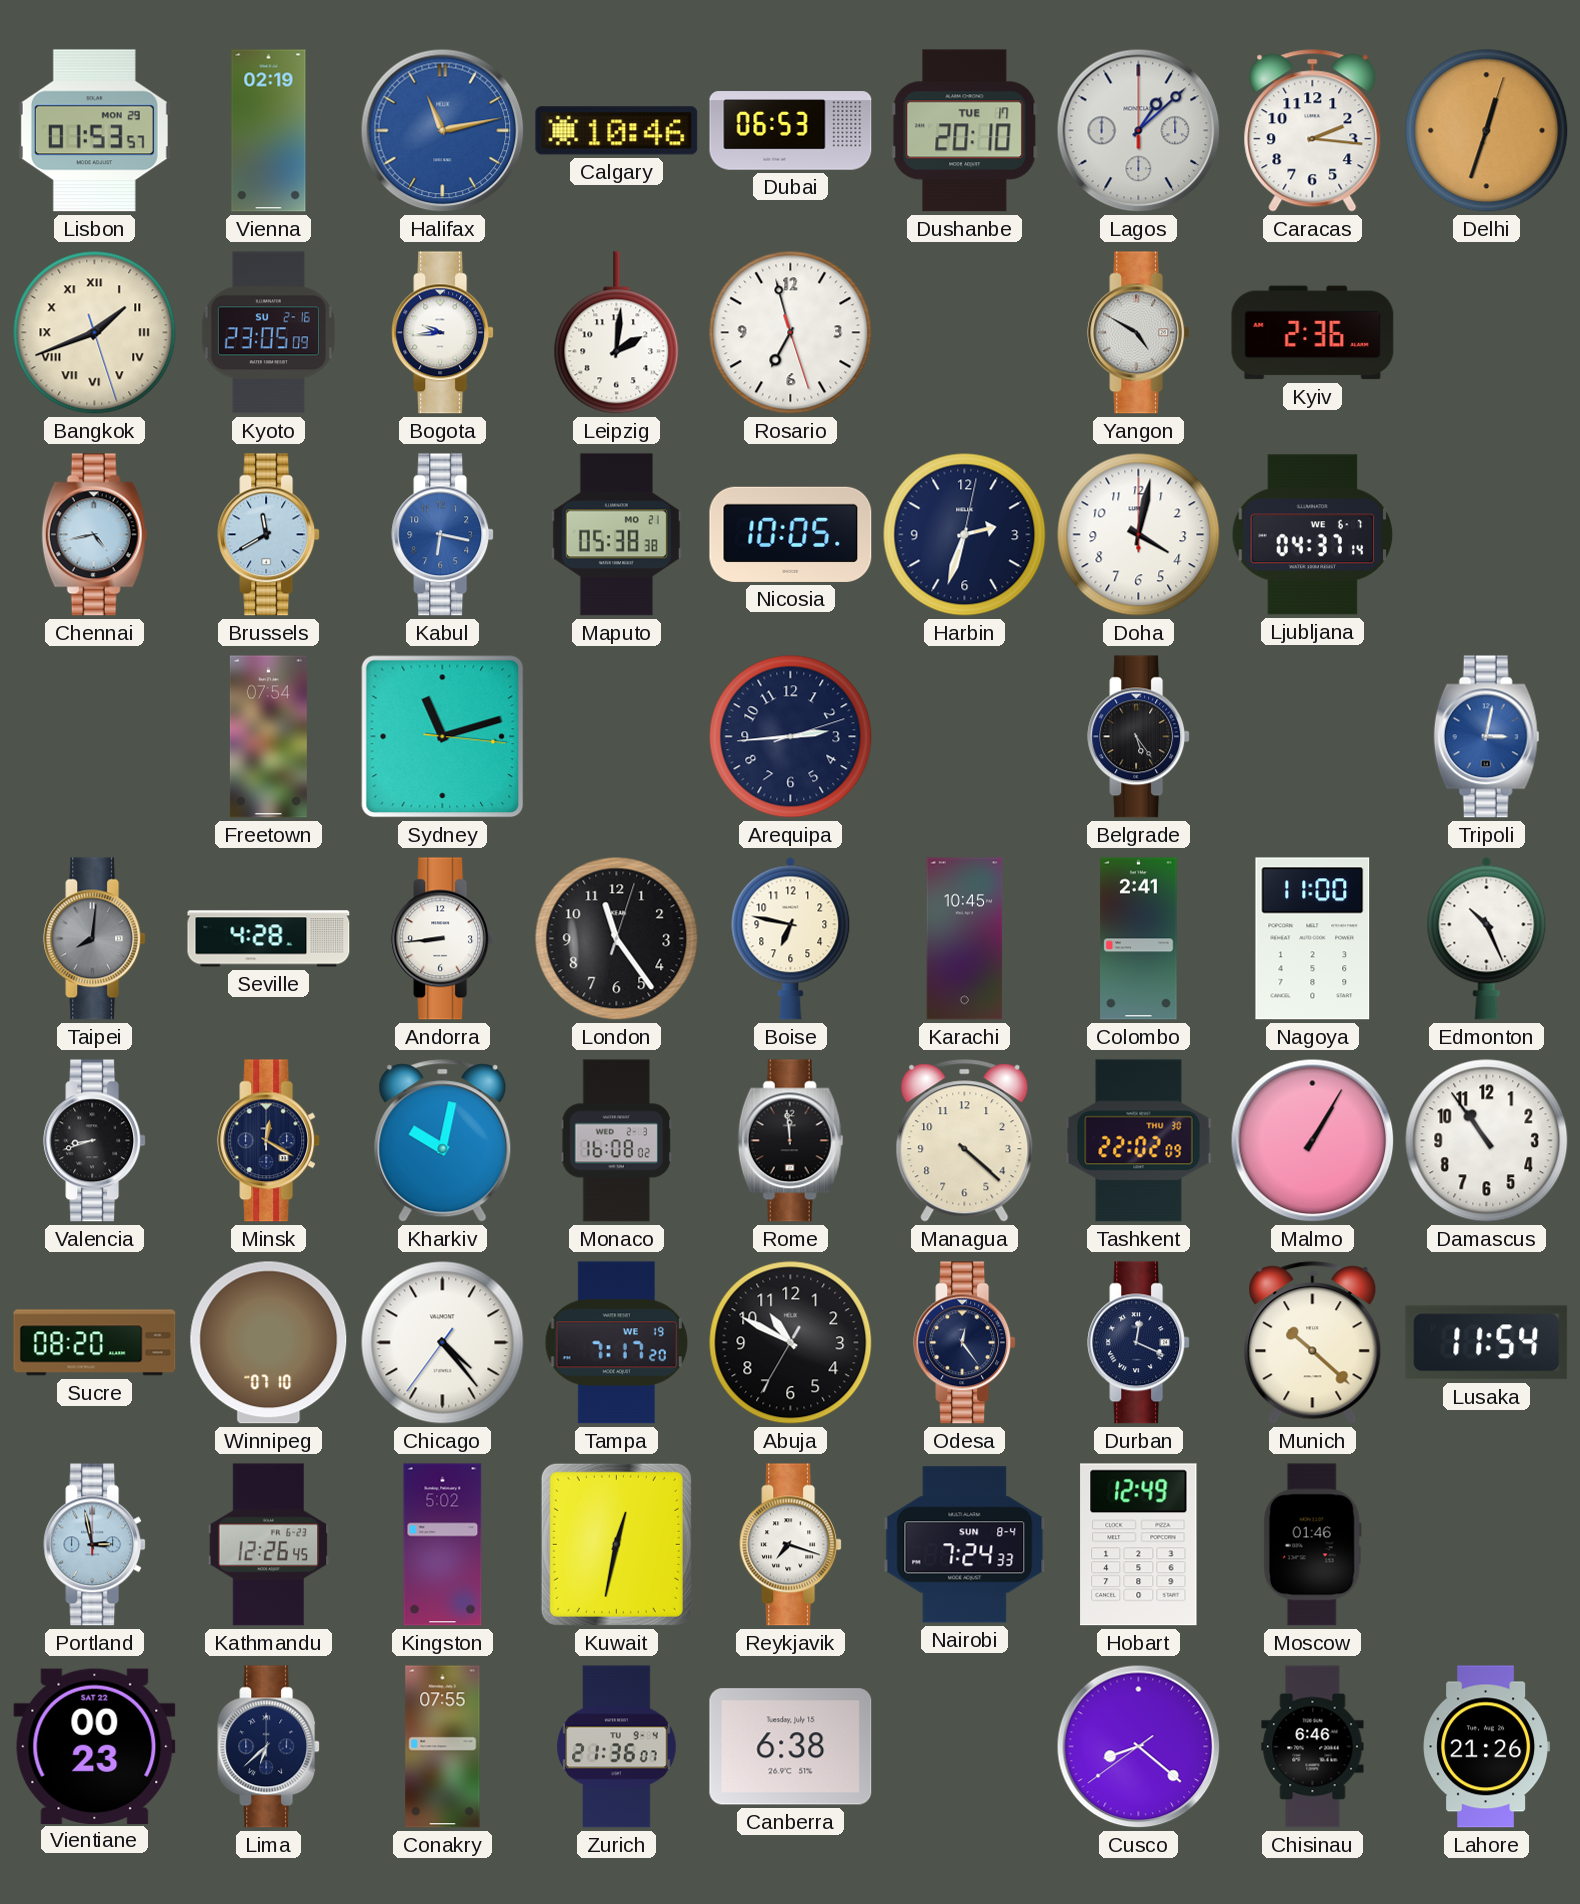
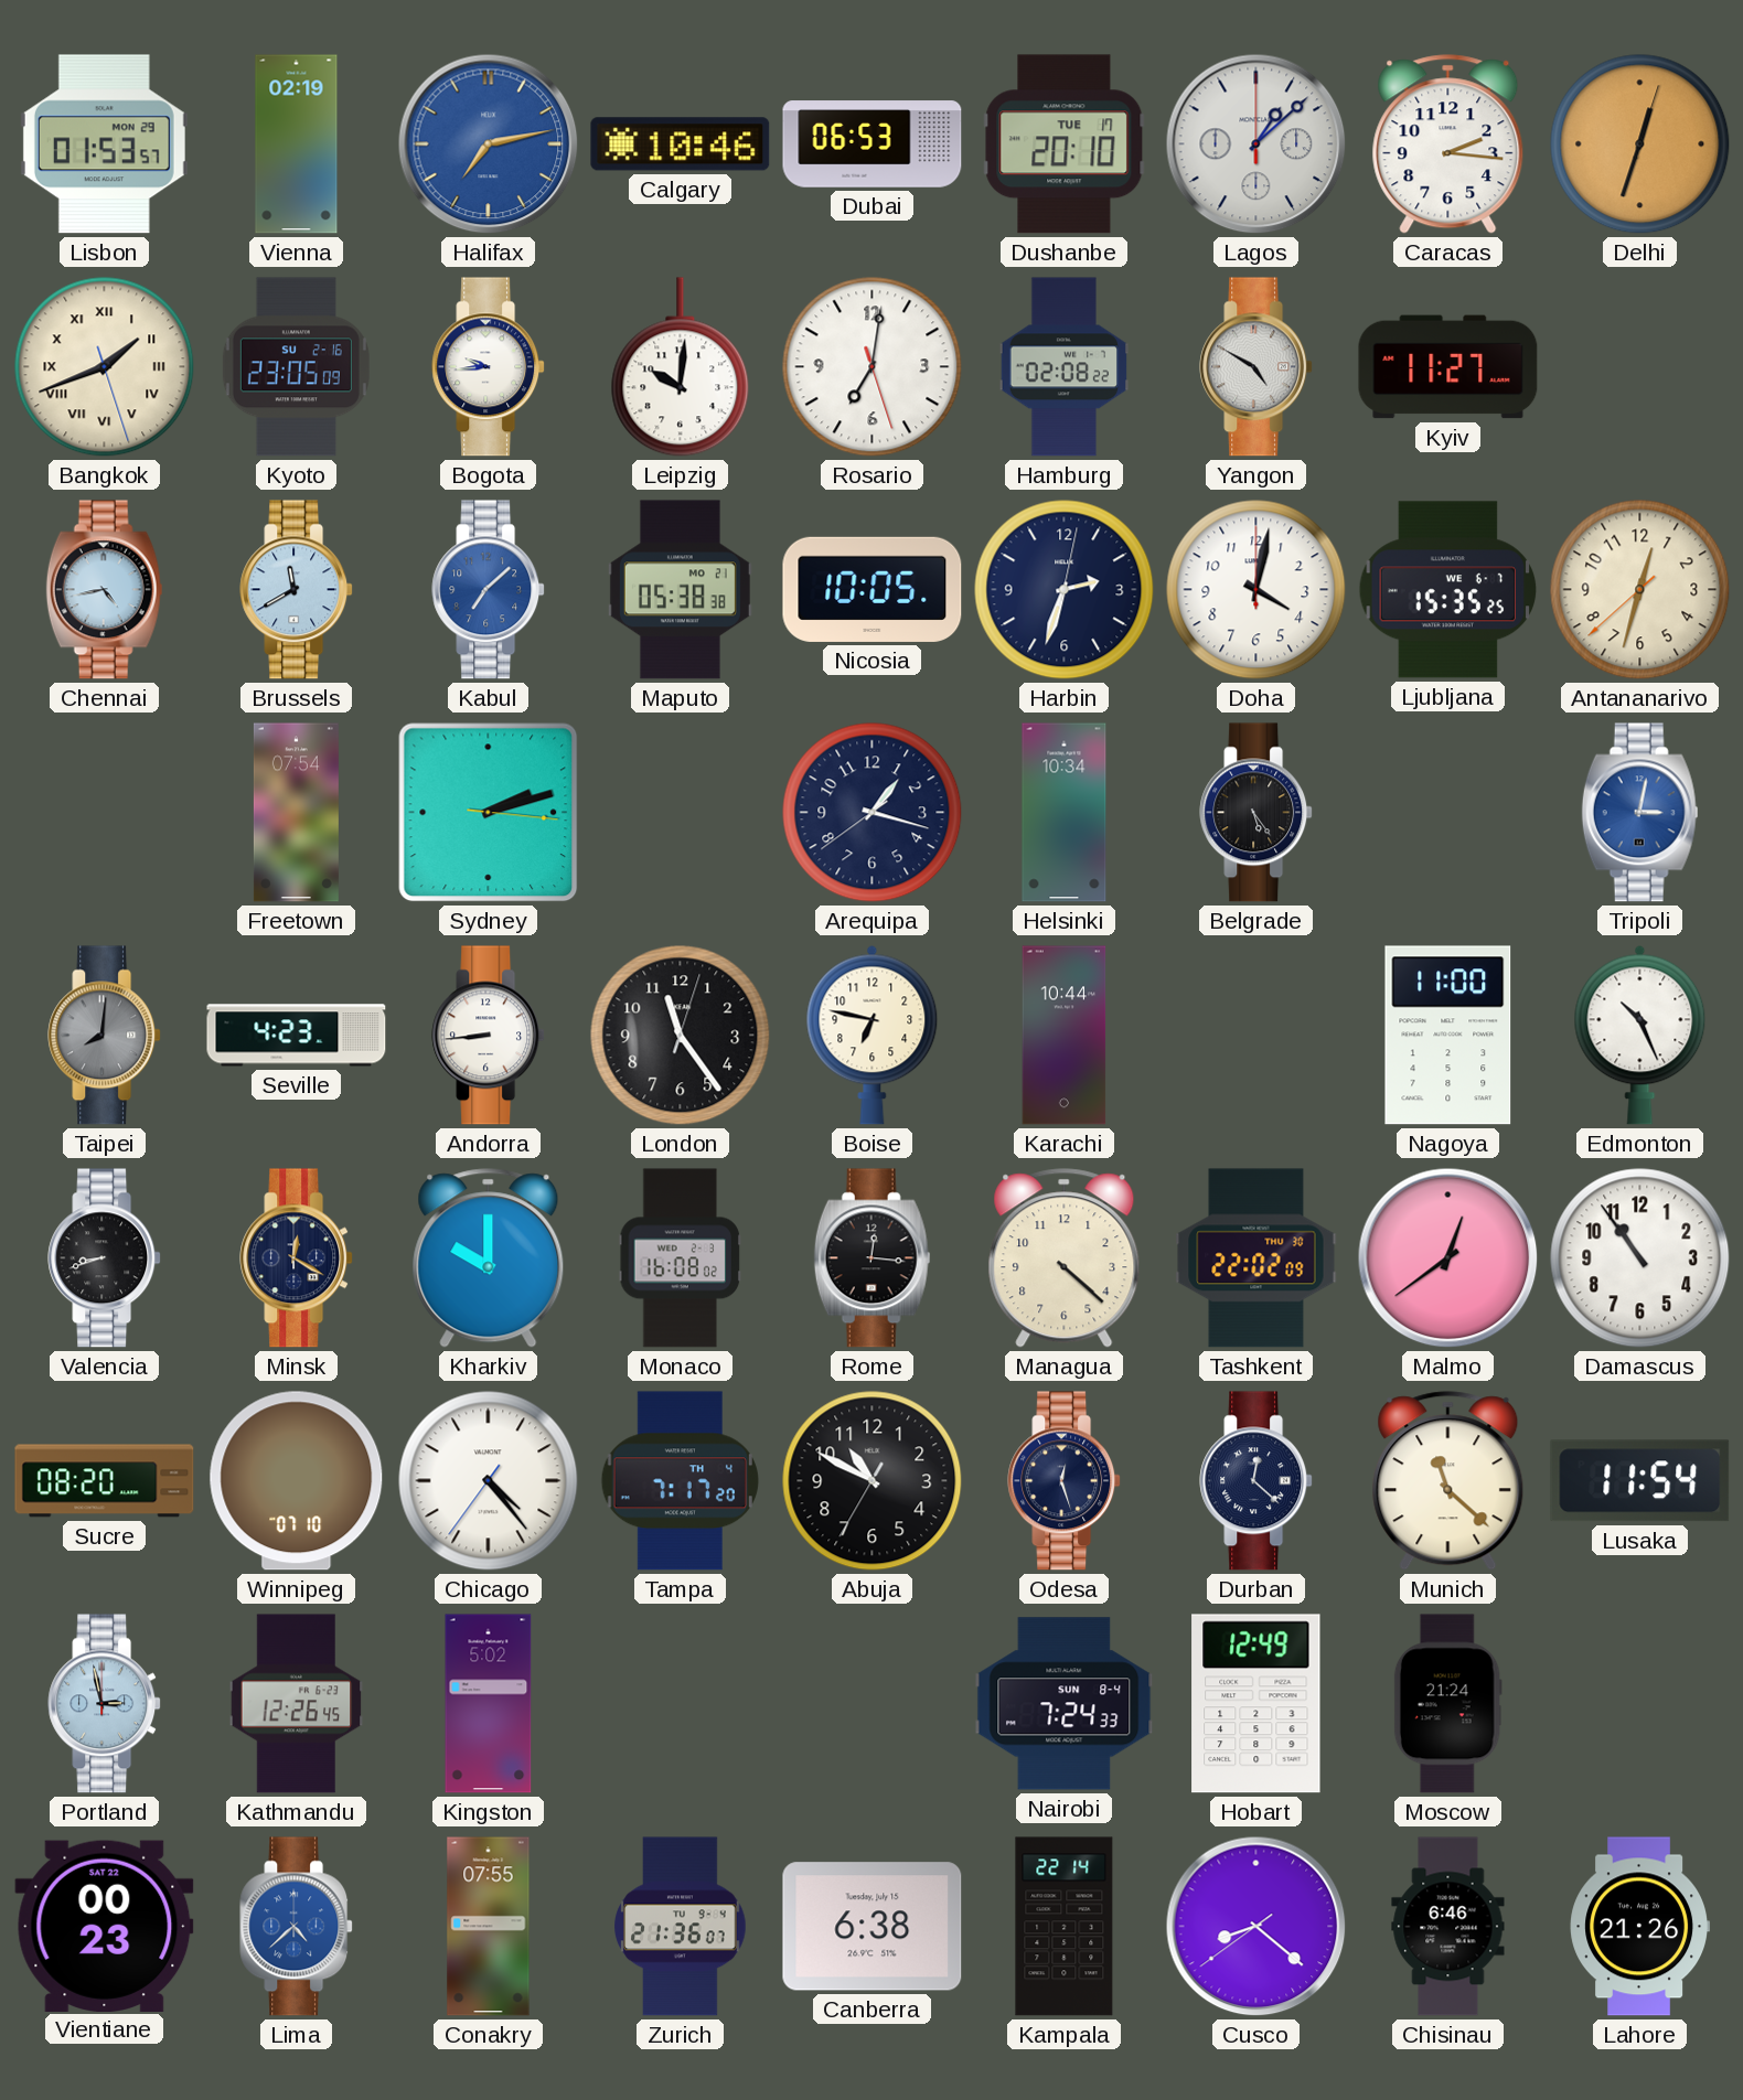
Halifax: 11:13 -> 7:13
Leipzig: 2:01 -> 10:01
Rosario: 6:57 -> 7:01
Hamburg: none -> 02:08
Kyiv: 2:36 -> 11:27
Kabul: 6:17 -> 7:08
Ljubljana: 04:37 -> 15:35
Antananarivo: none -> 12:32
Sydney: 11:12 -> 2:12
Arequipa: 2:44 -> 1:17
Helsinki: none -> 10:34
Seville: 4:28 -> 4:23
Karachi: 10:45 -> 10:44
Colombo: 2:41 -> none
Kharkiv: 10:02 -> 10:00
Rome: 11:59 -> 12:16
Malmo: 1:05 -> 12:39
Tampa date: WE 19 -> TH 4
Odesa: 12:24 -> 12:27
Durban: 12:19 -> 12:22
Munich: 10:22 -> 11:22
Kuwait: 12:32 -> none
Reykjavik: 7:18 -> none
Moscow: 01:46 -> 21:24
Lima: 6:38 -> 4:38
Lima dial: navy -> blue
Kampala: none -> 22:14
